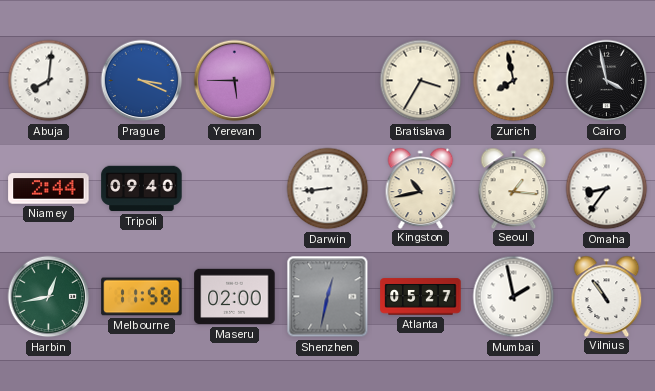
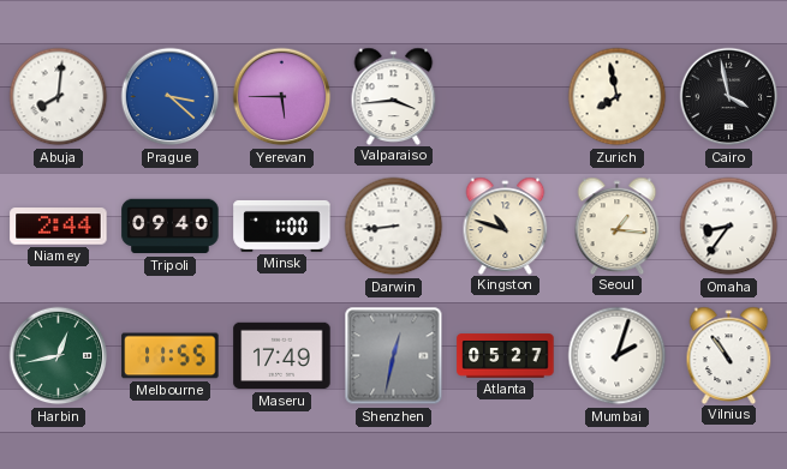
Prague: 3:19 -> 3:22
Valparaiso: none -> 3:44
Bratislava: 3:35 -> none
Minsk: none -> 1:00
Kingston: 10:43 -> 10:48
Melbourne: 11:58 -> 11:55
Maseru: 02:00 -> 17:49
Mumbai: 1:58 -> 2:03
